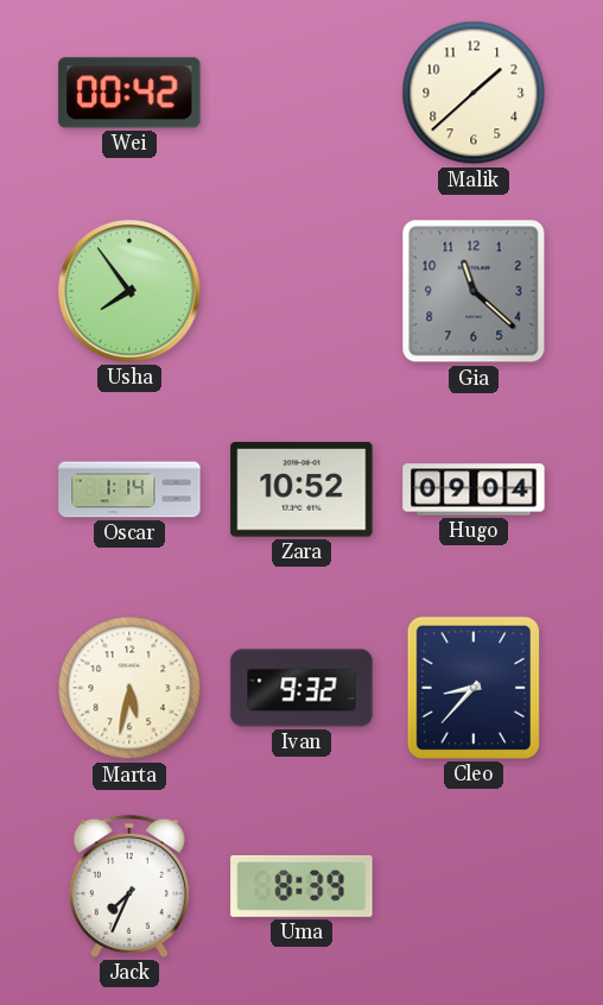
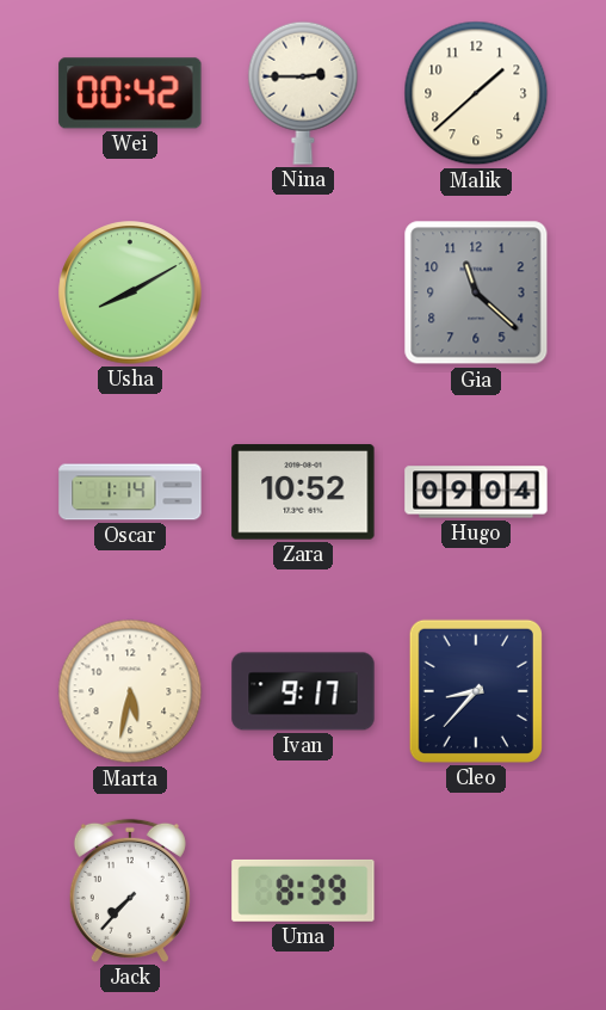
Nina: none -> 2:45
Usha: 7:54 -> 8:10
Ivan: 9:32 -> 9:17
Jack: 7:34 -> 7:37
